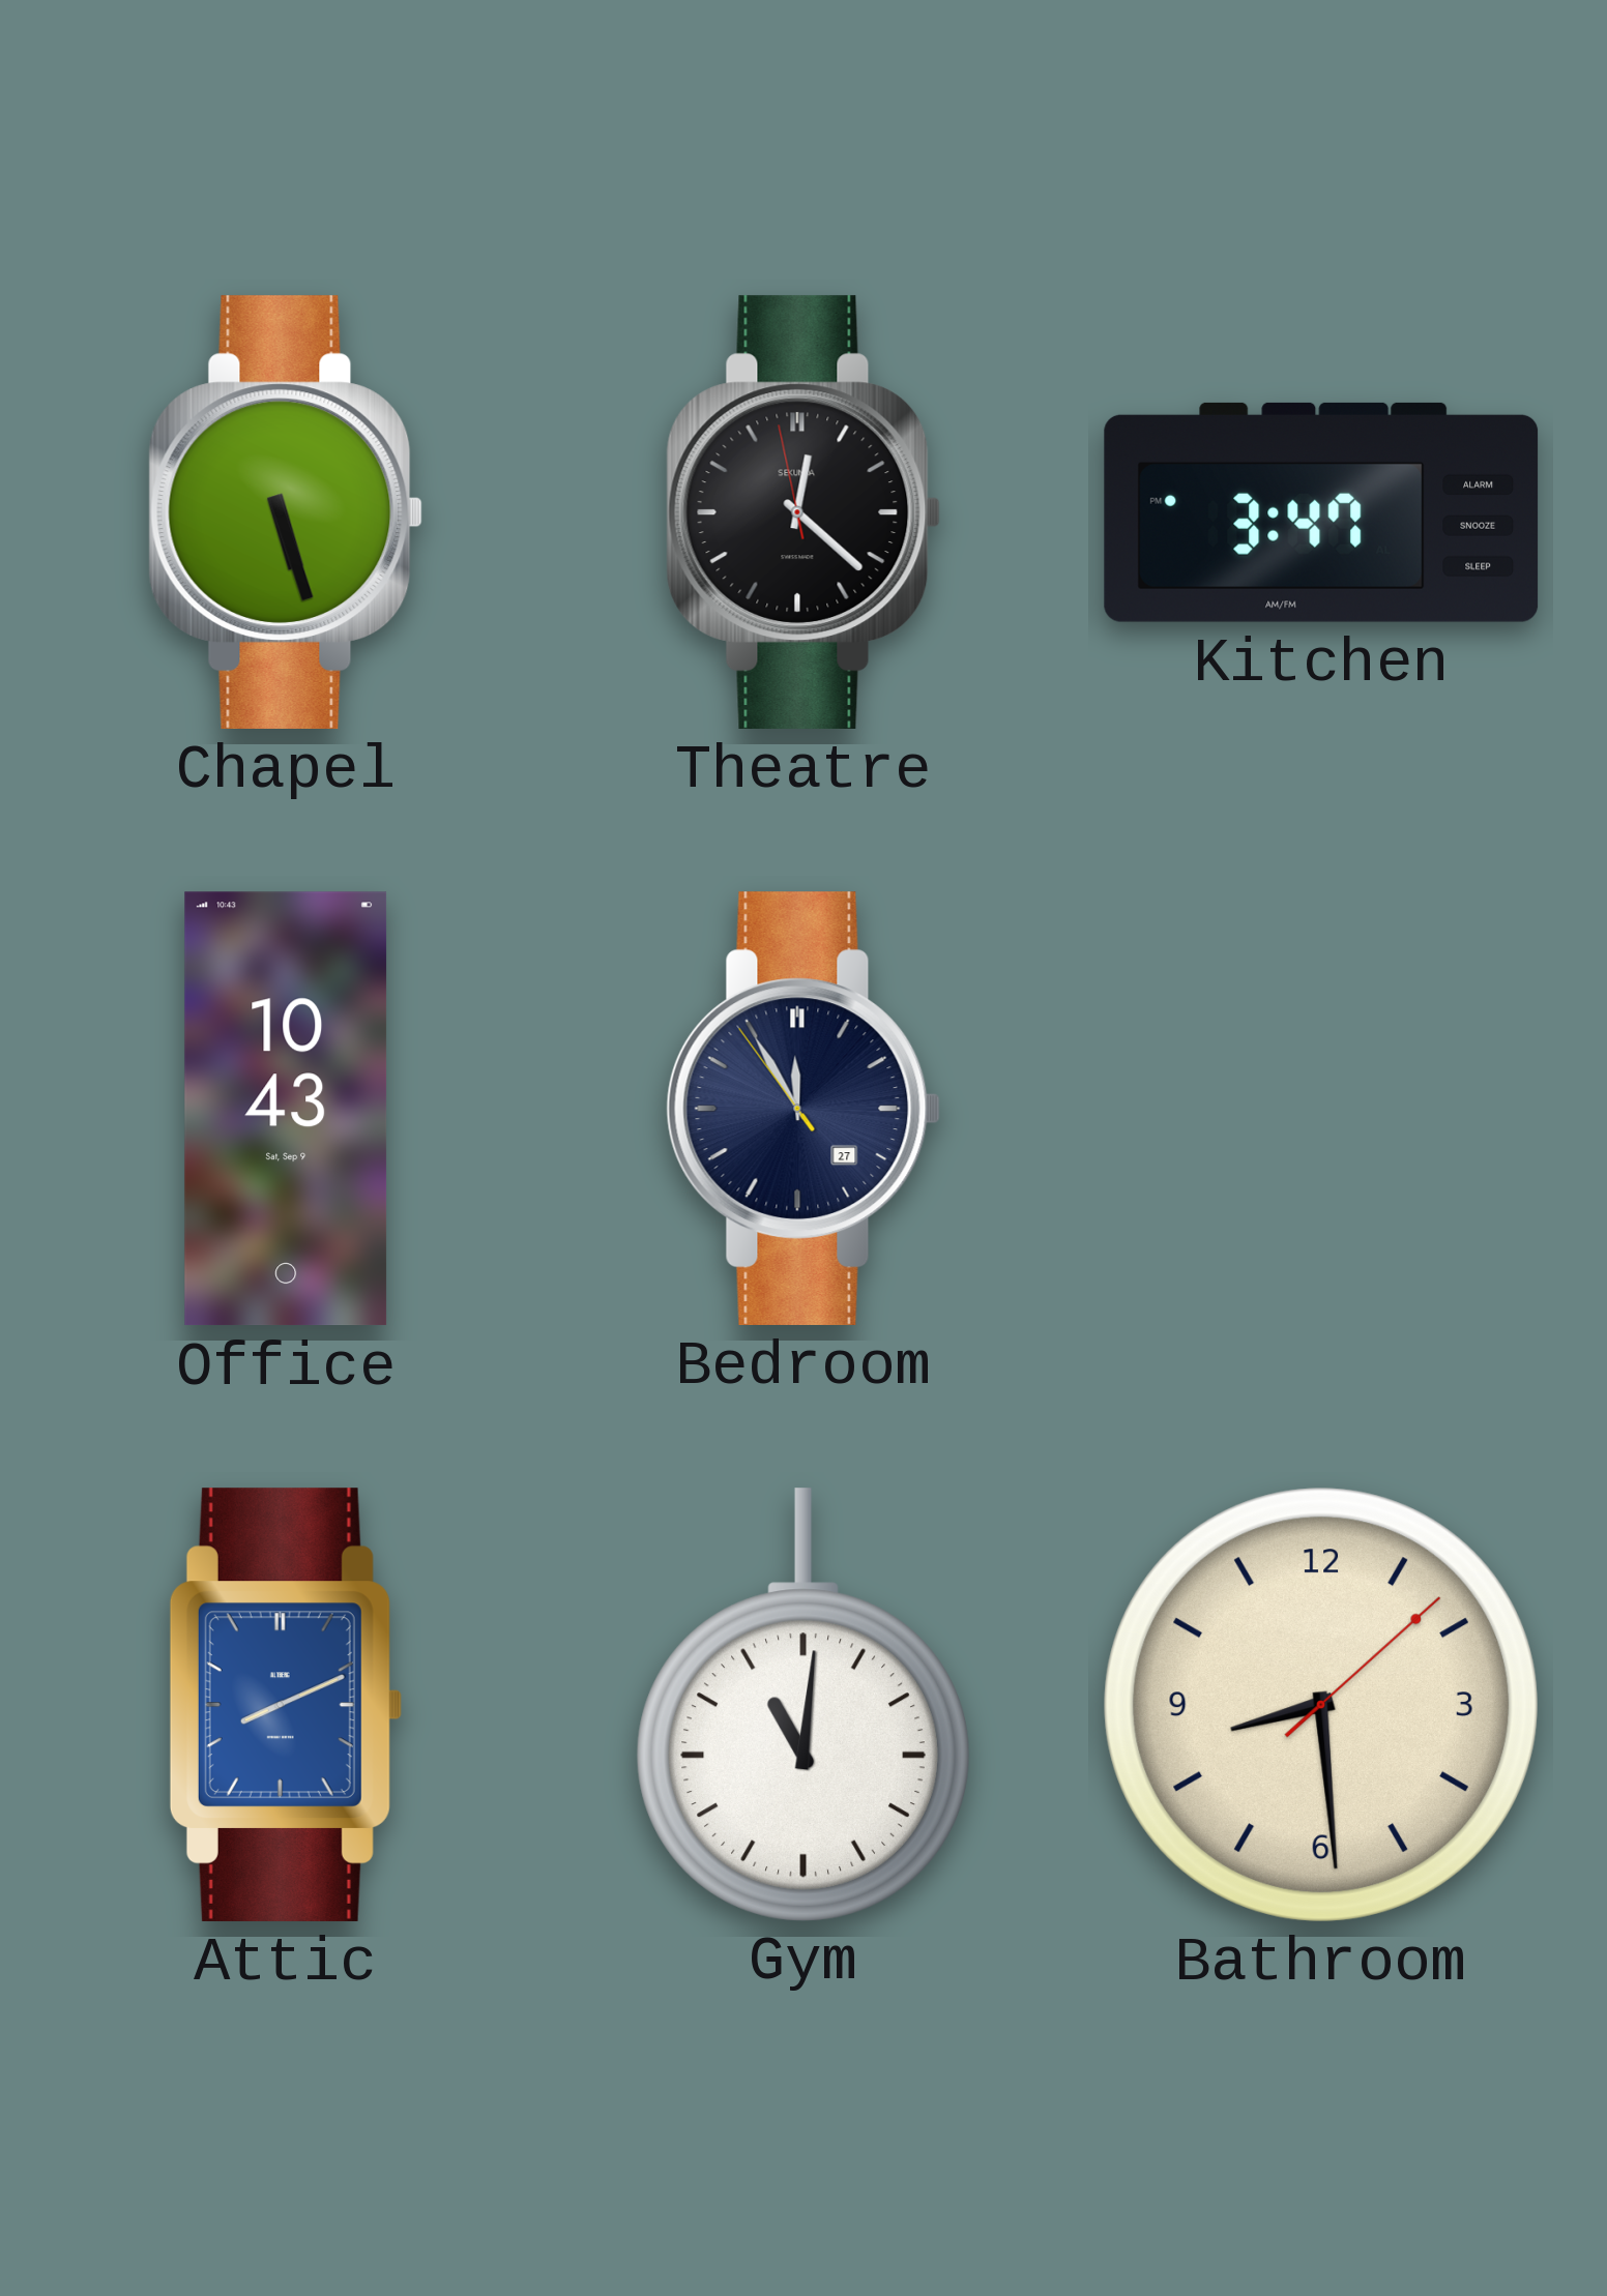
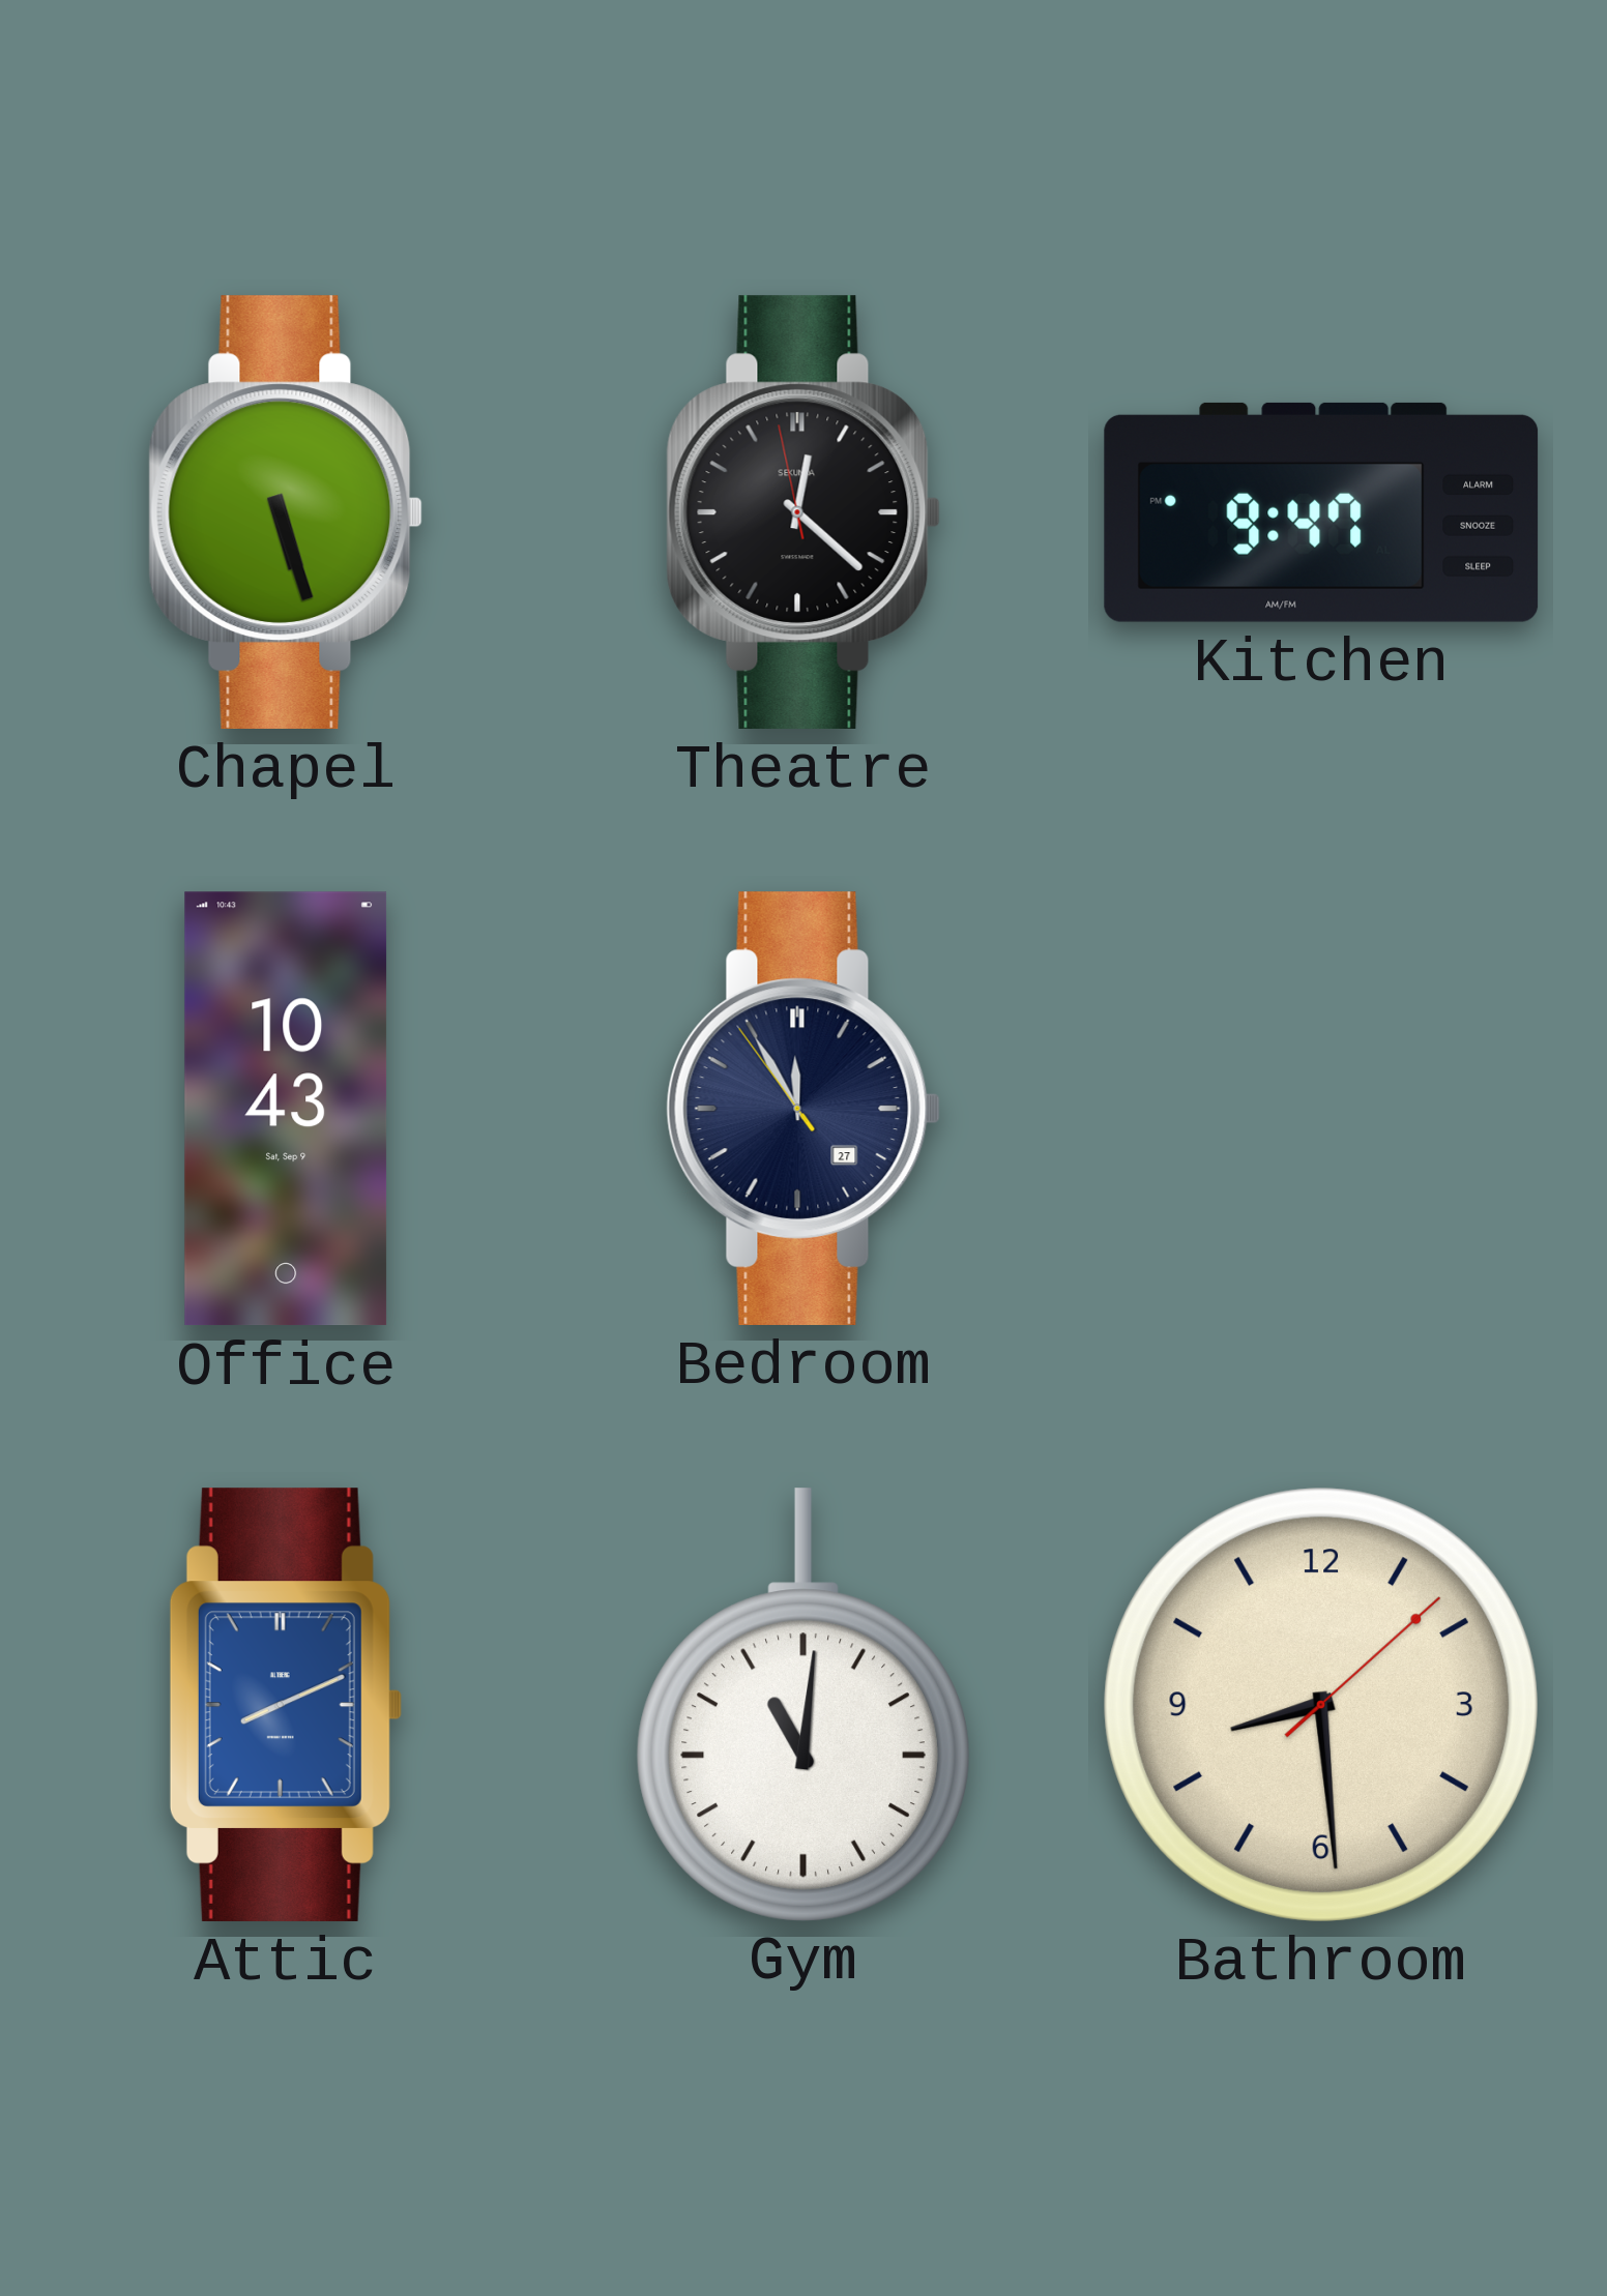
Kitchen: 3:47 -> 9:47
